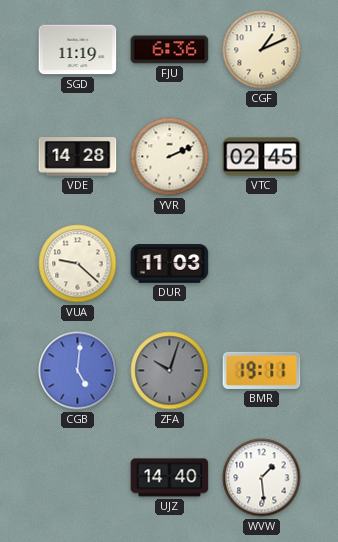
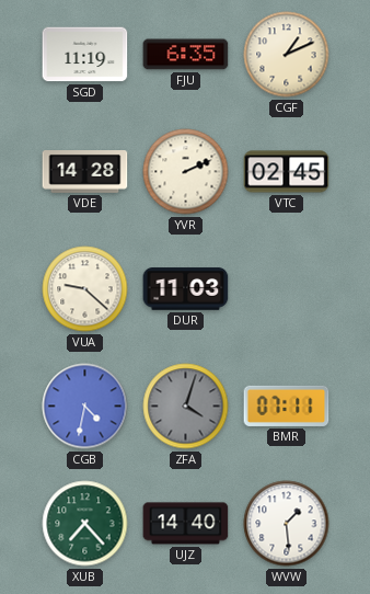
FJU: 6:36 -> 6:35
CGB: 5:01 -> 4:32
ZFA: 10:03 -> 4:03
BMR: 19:11 -> 07:11
XUB: none -> 7:23
